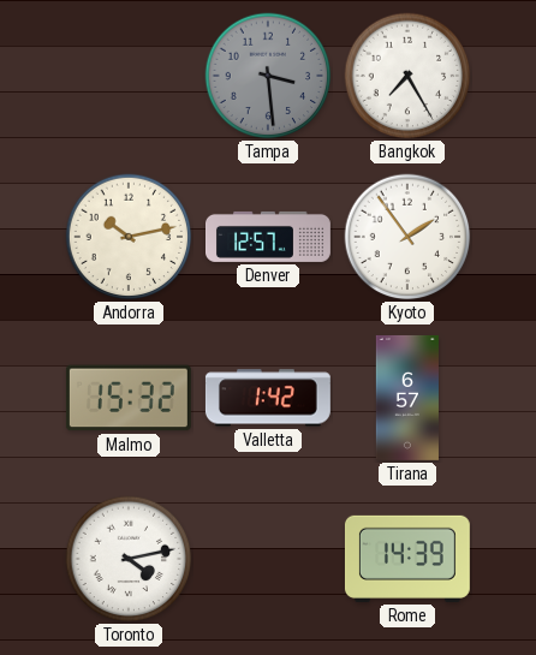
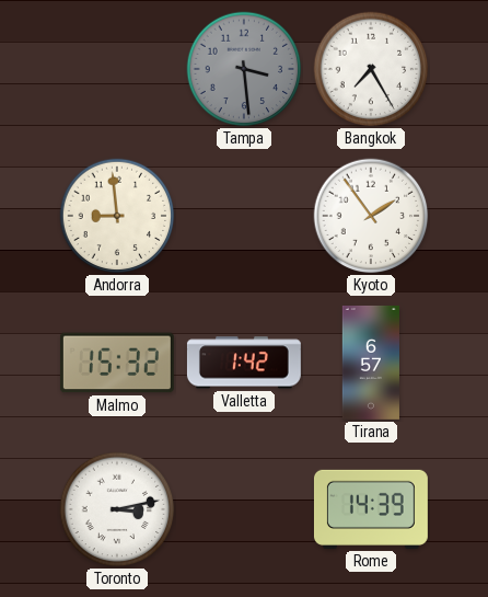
Andorra: 10:13 -> 8:59
Denver: 12:57 -> none
Toronto: 4:13 -> 3:13
